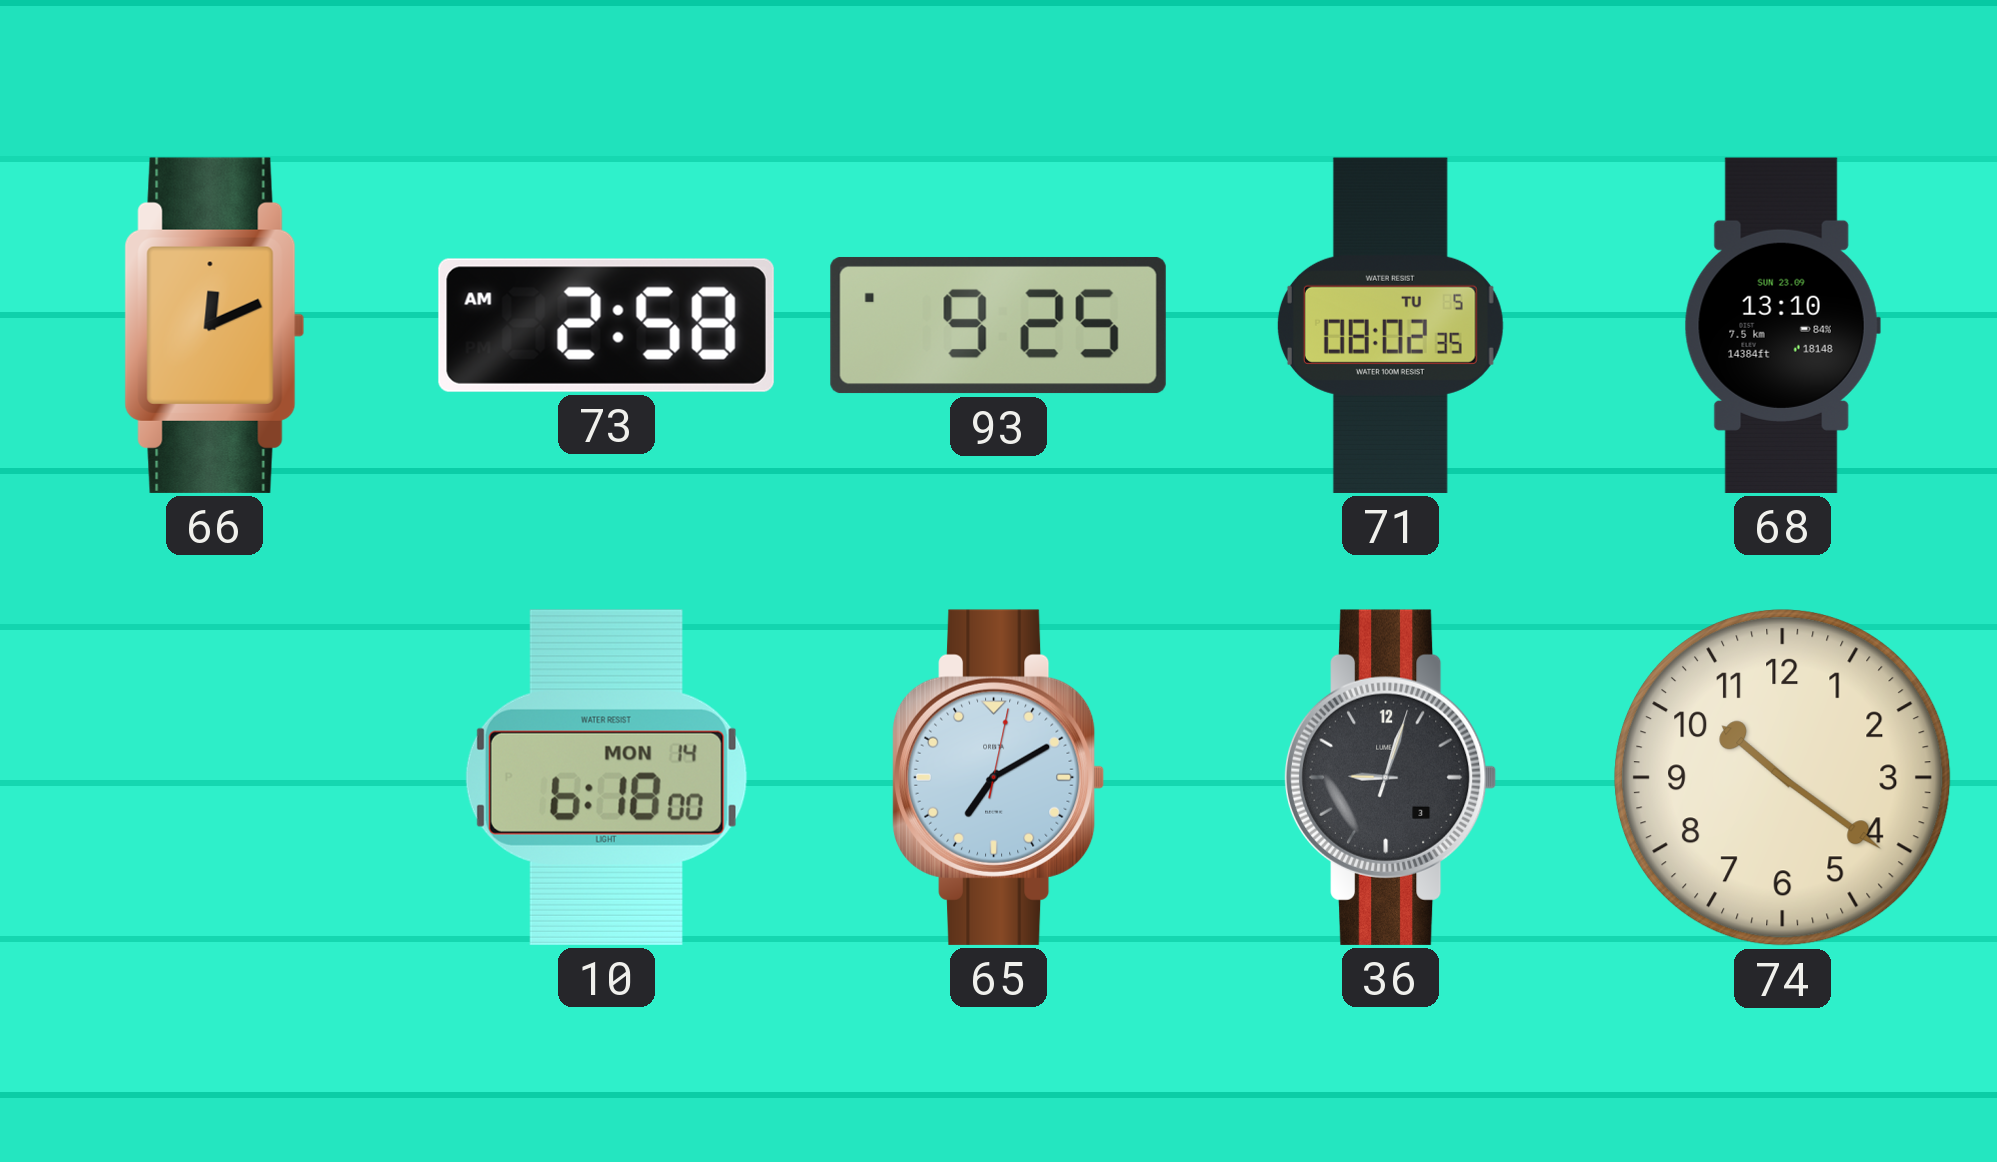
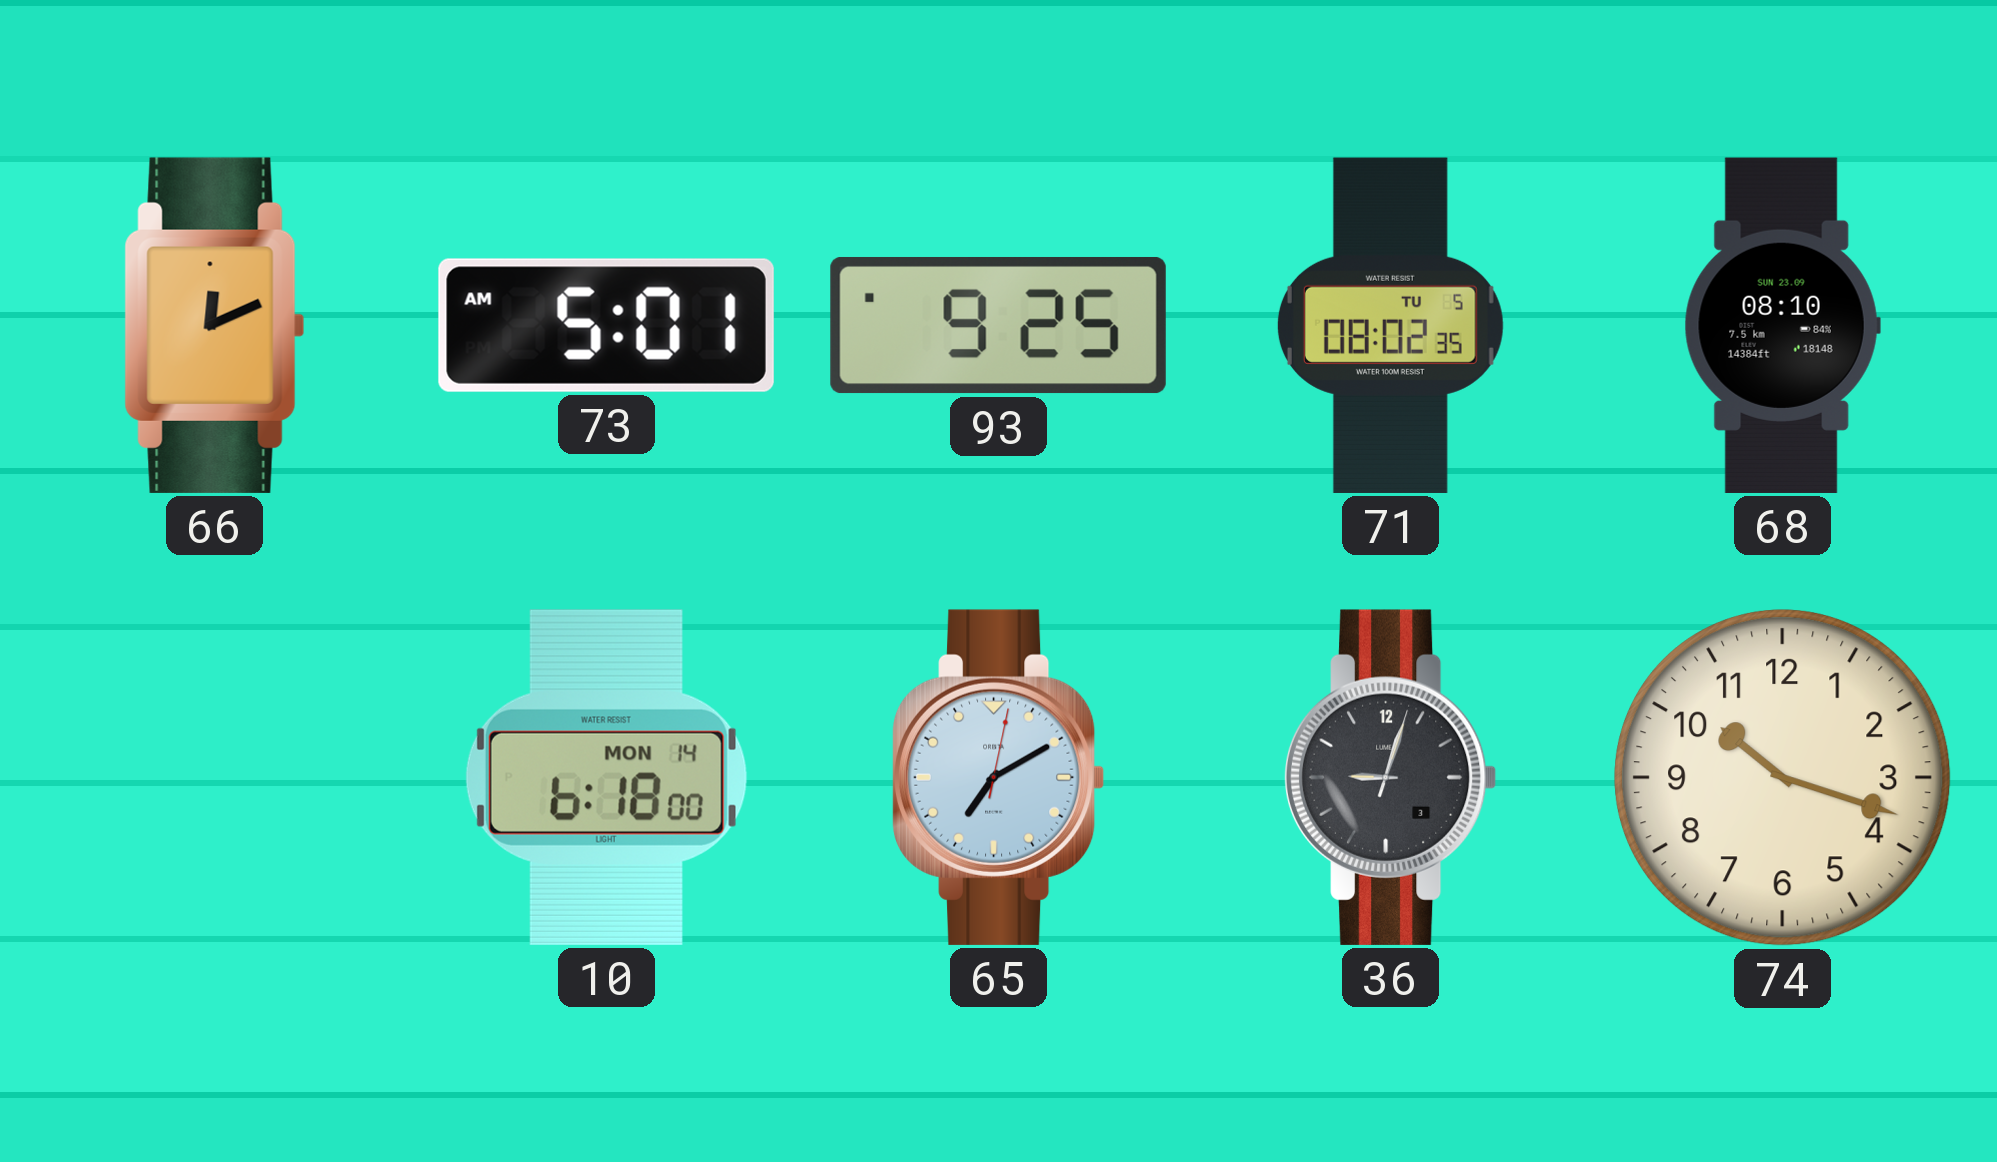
73: 2:58 -> 5:01
68: 13:10 -> 08:10
74: 10:21 -> 10:18
